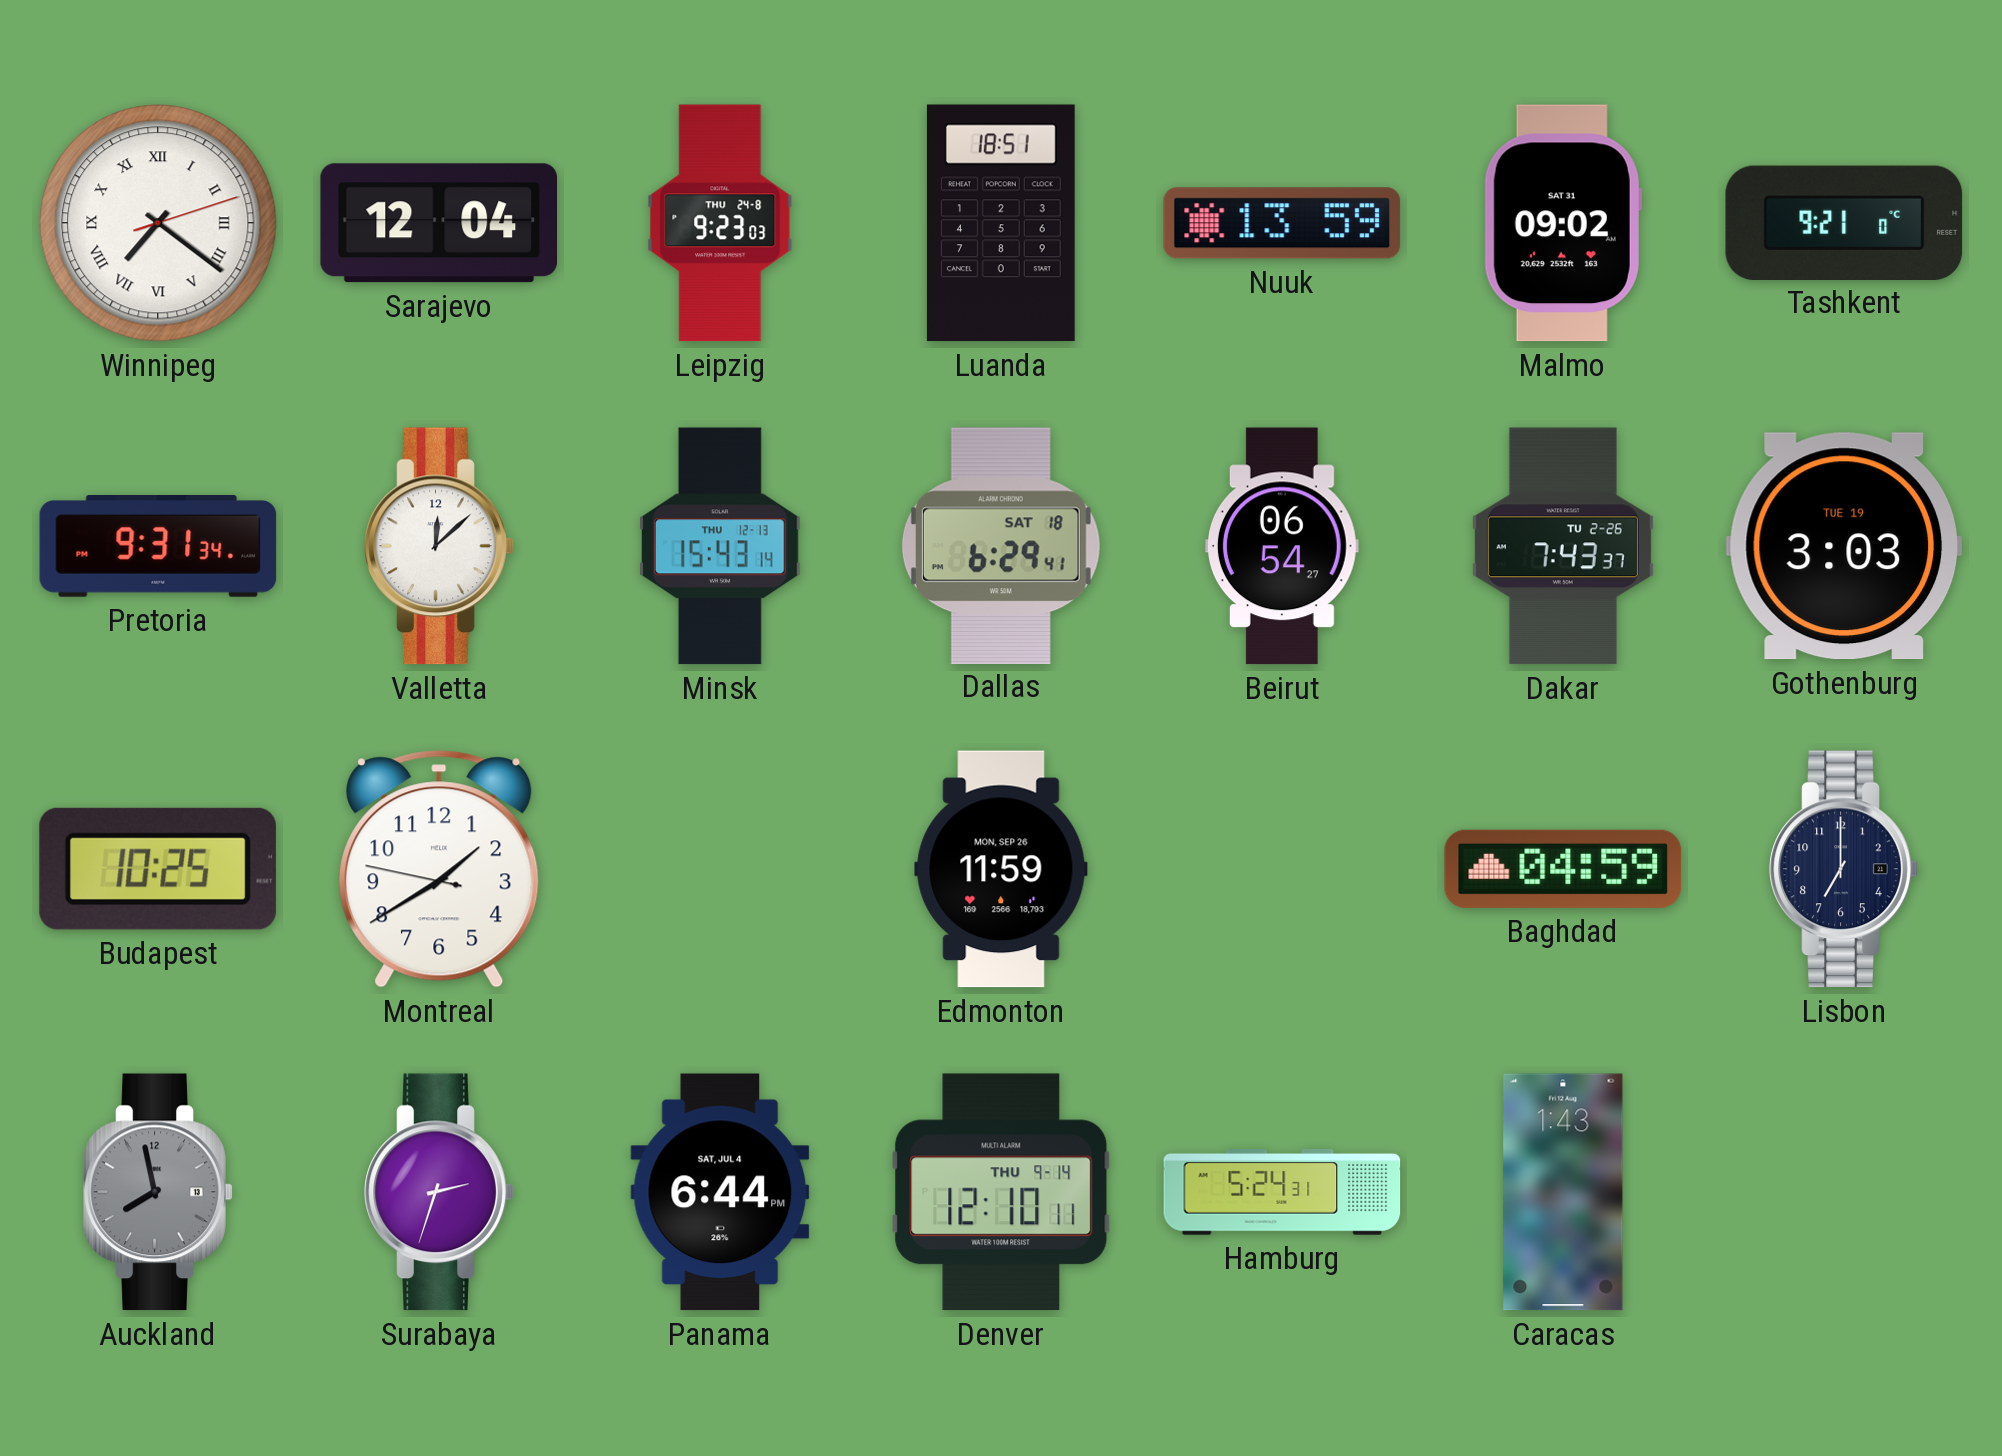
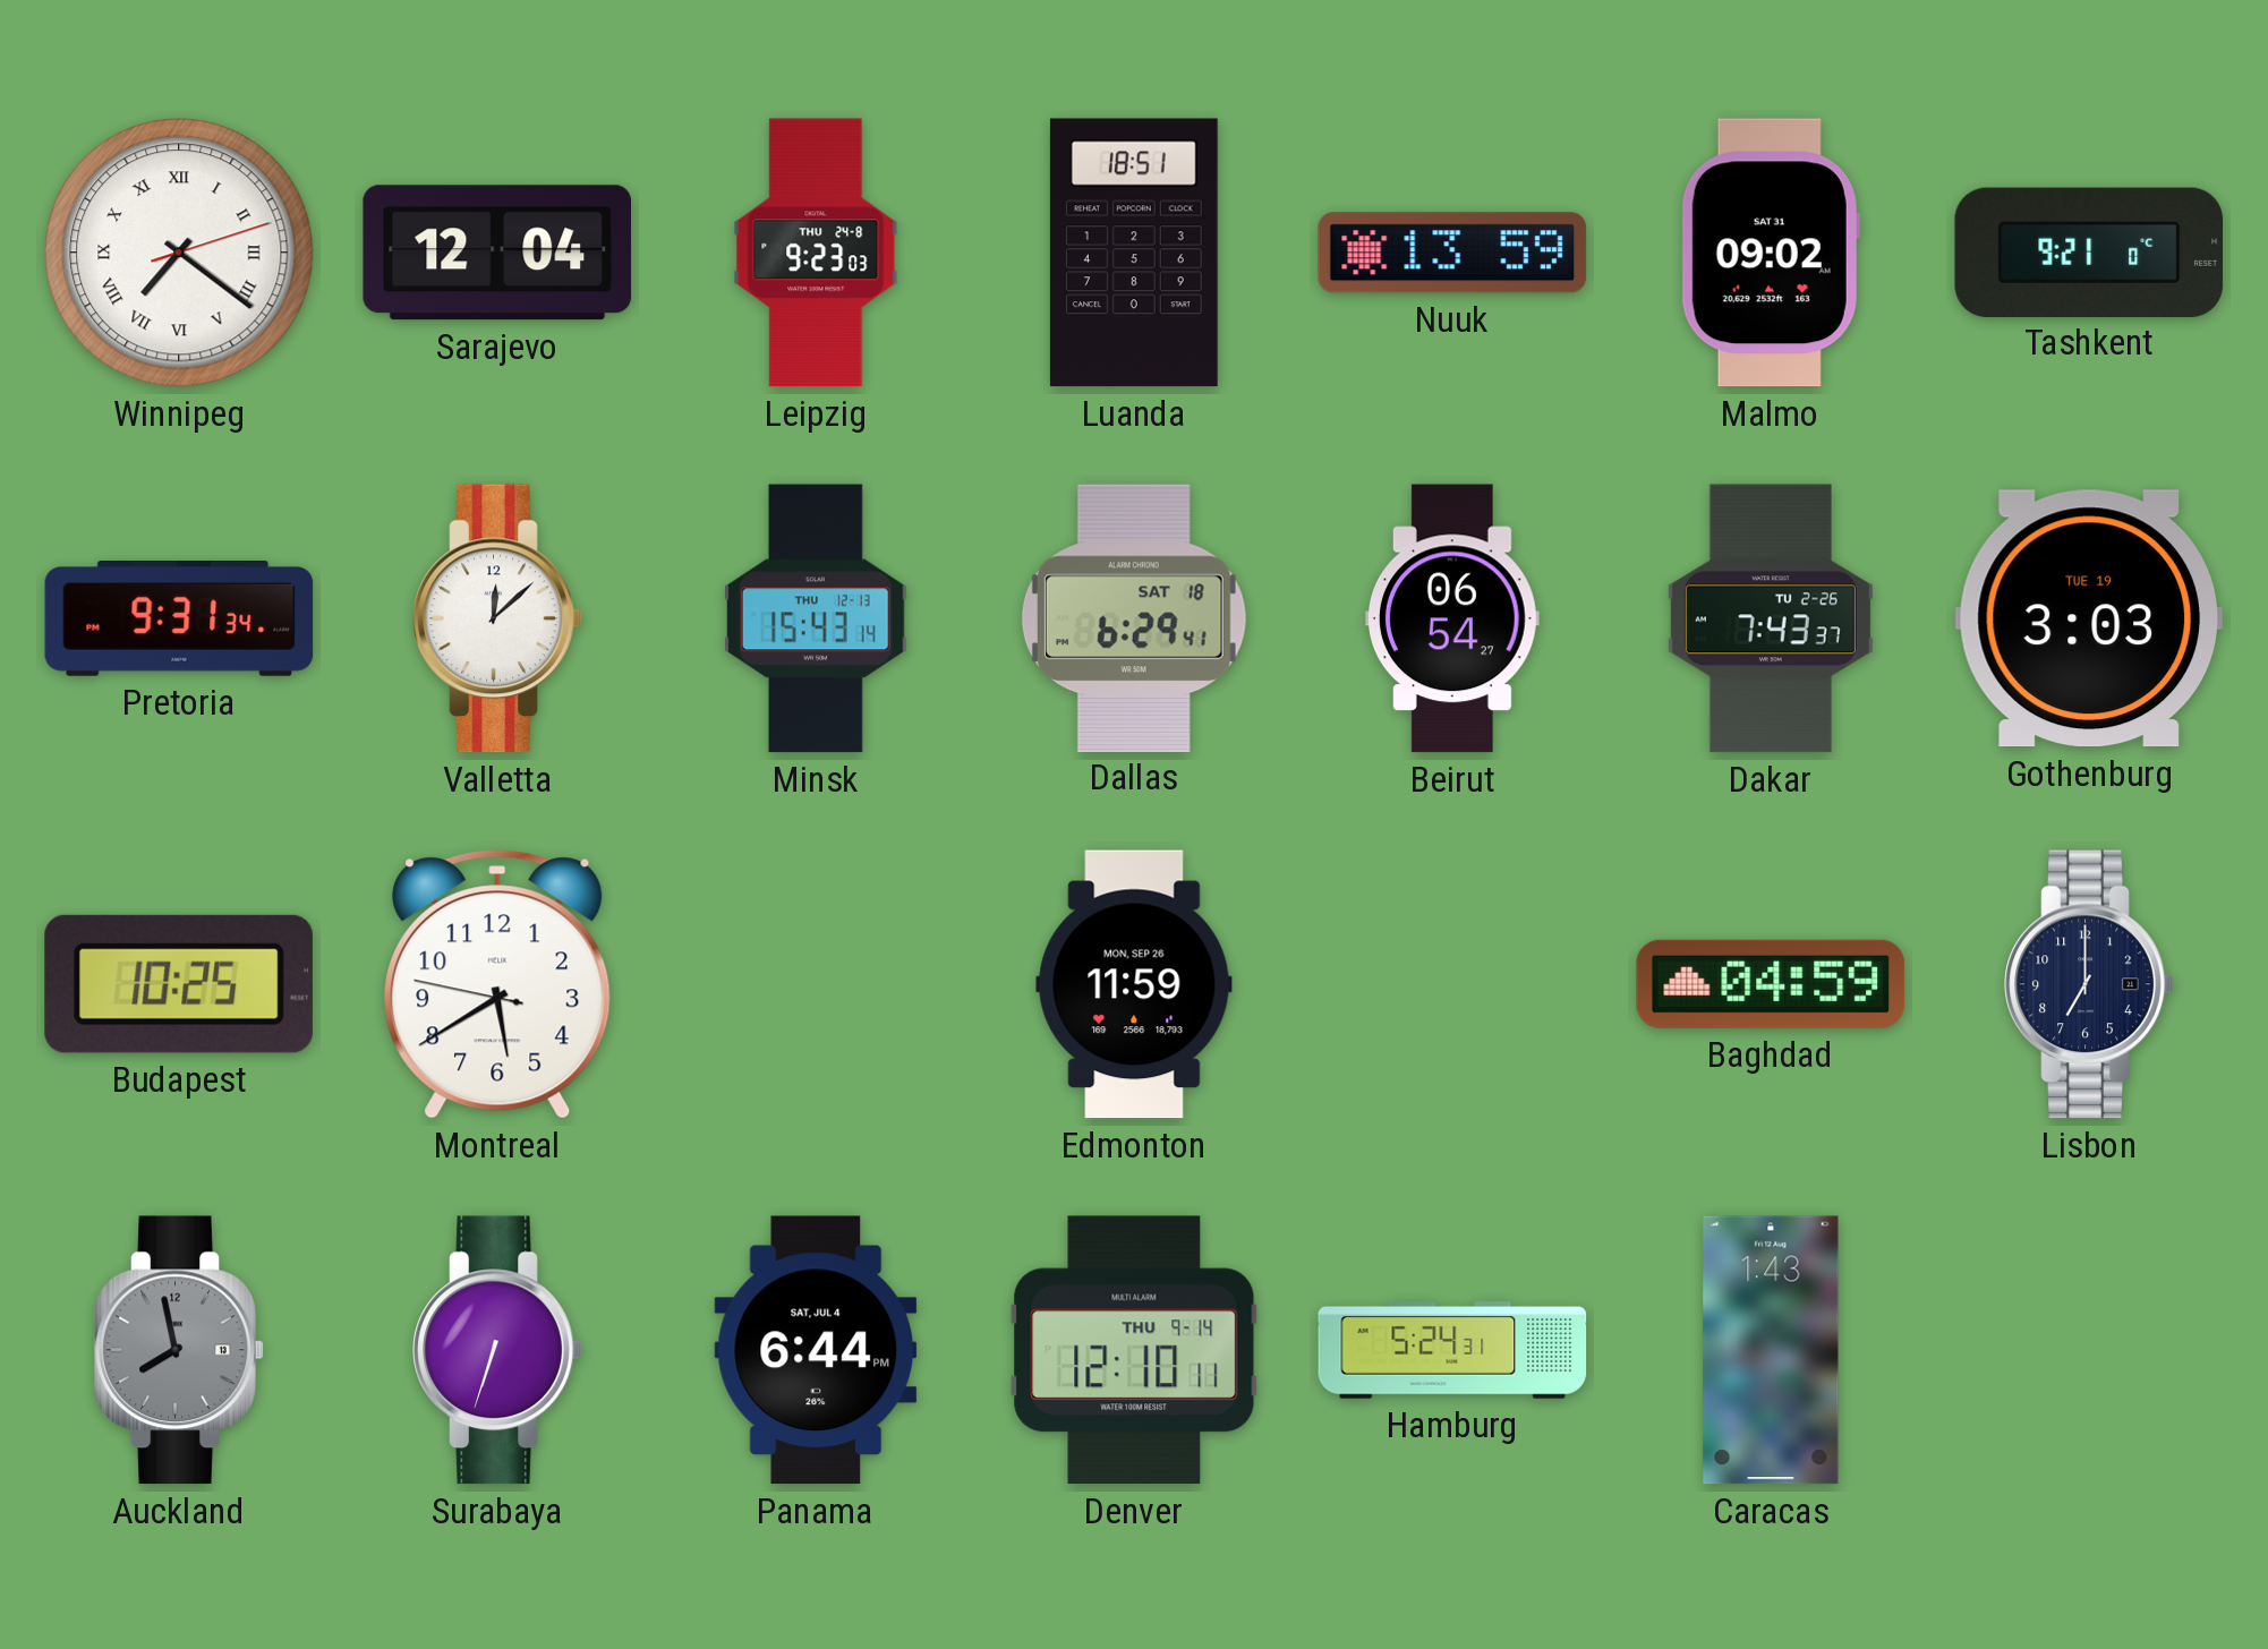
Montreal: 1:39 -> 5:39
Surabaya: 2:33 -> 6:33
